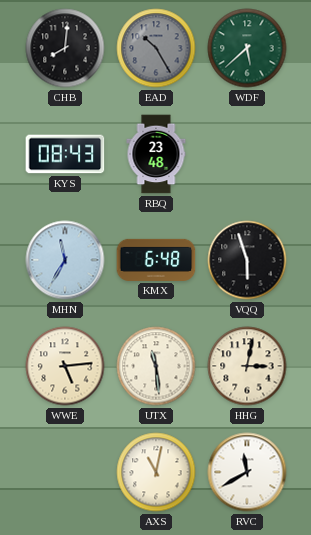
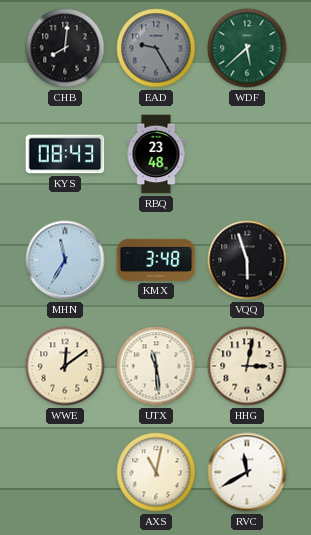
EAD: 10:25 -> 9:25
KMX: 6:48 -> 3:48
WWE: 5:14 -> 12:09
